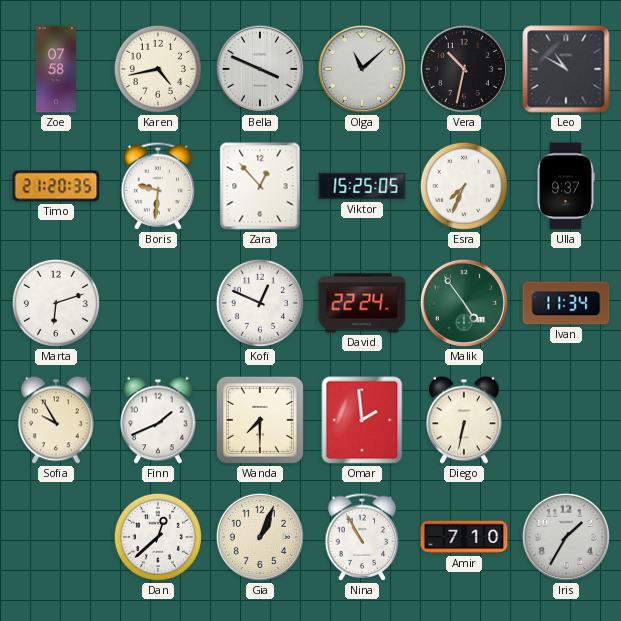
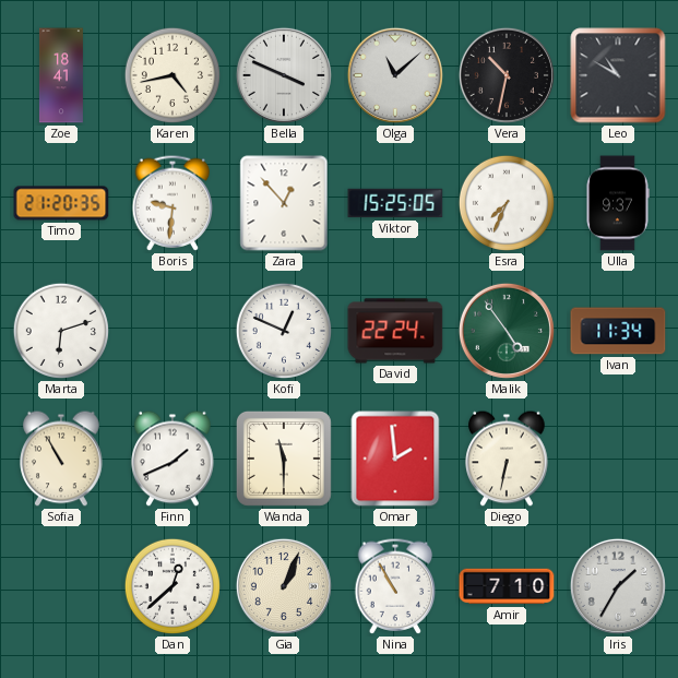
Zoe: 07:58 -> 18:41
Sofia: 9:55 -> 10:55
Wanda: 7:30 -> 11:30
